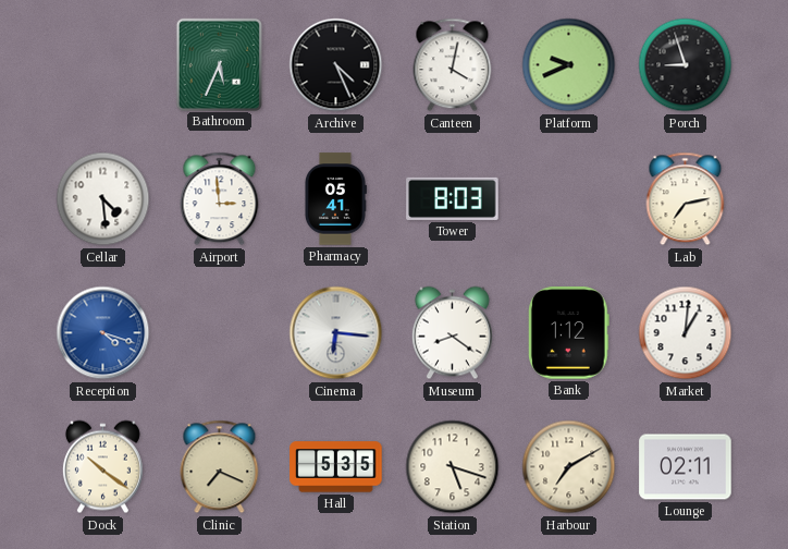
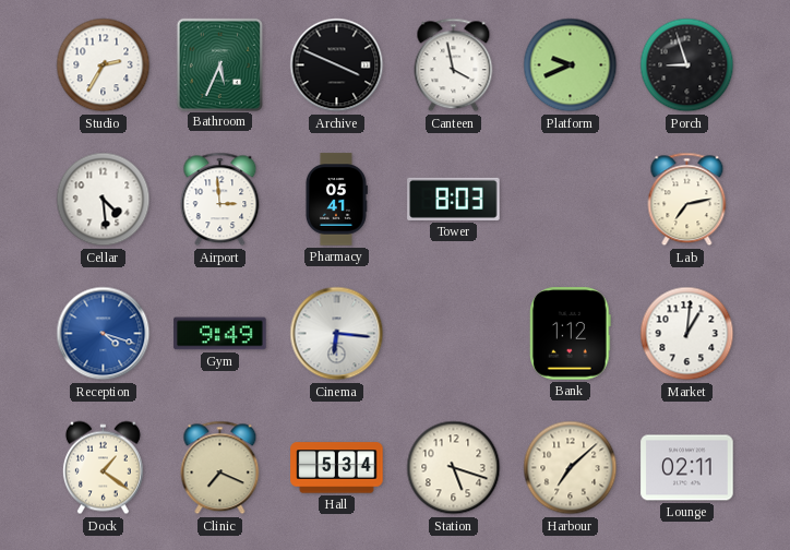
Studio: none -> 2:35
Archive: 4:26 -> 3:49
Canteen: 4:02 -> 3:58
Gym: none -> 9:49
Museum: 8:21 -> none
Dock: 10:21 -> 1:21
Hall: 5:35 -> 5:34
Harbour: 7:10 -> 7:08
